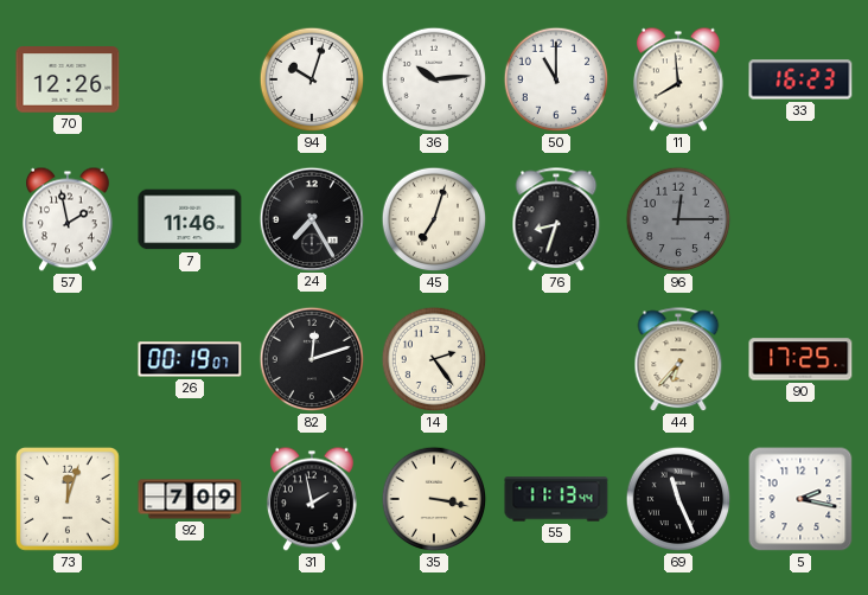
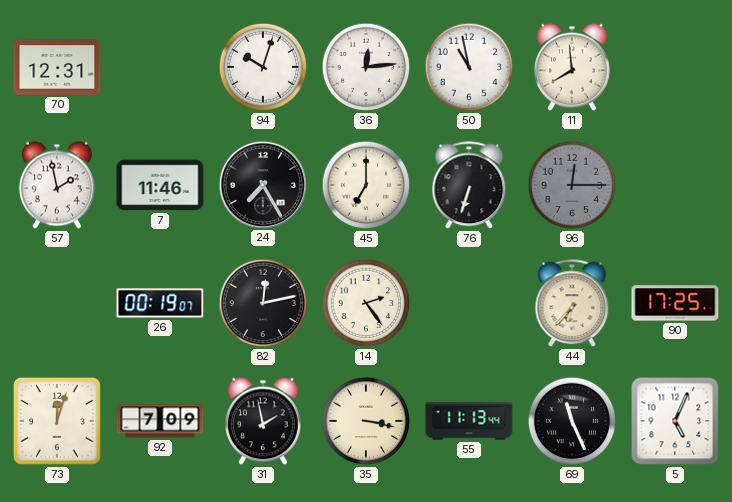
70: 12:26 -> 12:31
36: 10:14 -> 12:14
50: 11:00 -> 10:58
33: 16:23 -> none
45: 7:03 -> 7:00
76: 8:33 -> 6:33
82: 12:12 -> 12:13
5: 2:17 -> 5:04
